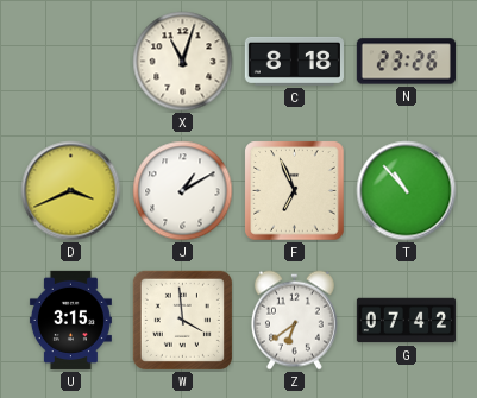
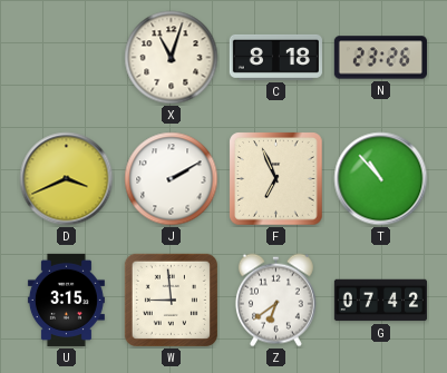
J: 1:10 -> 2:10
W: 3:59 -> 8:59
